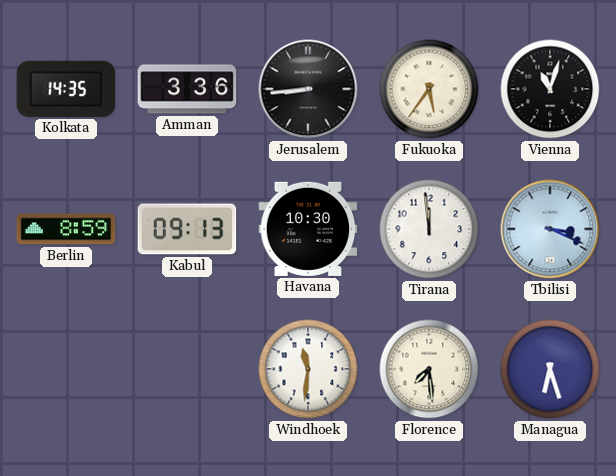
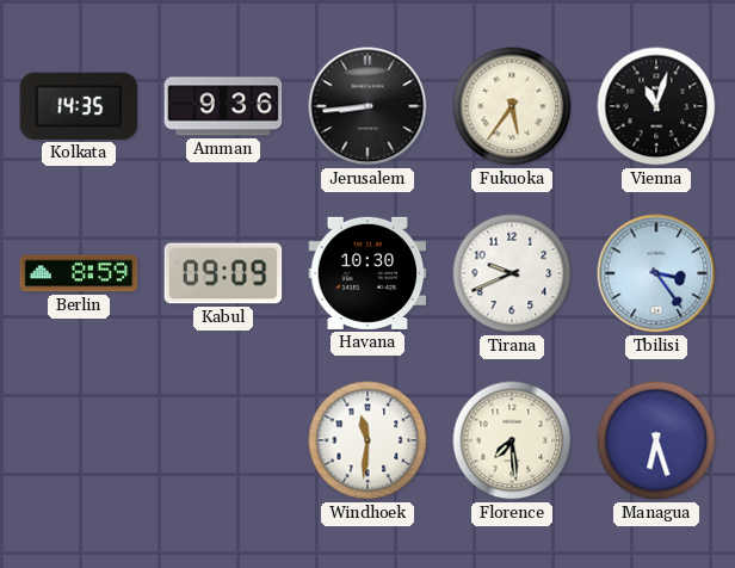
Amman: 3:36 -> 9:36
Kabul: 09:13 -> 09:09
Tirana: 11:59 -> 9:41
Tbilisi: 3:19 -> 3:24
